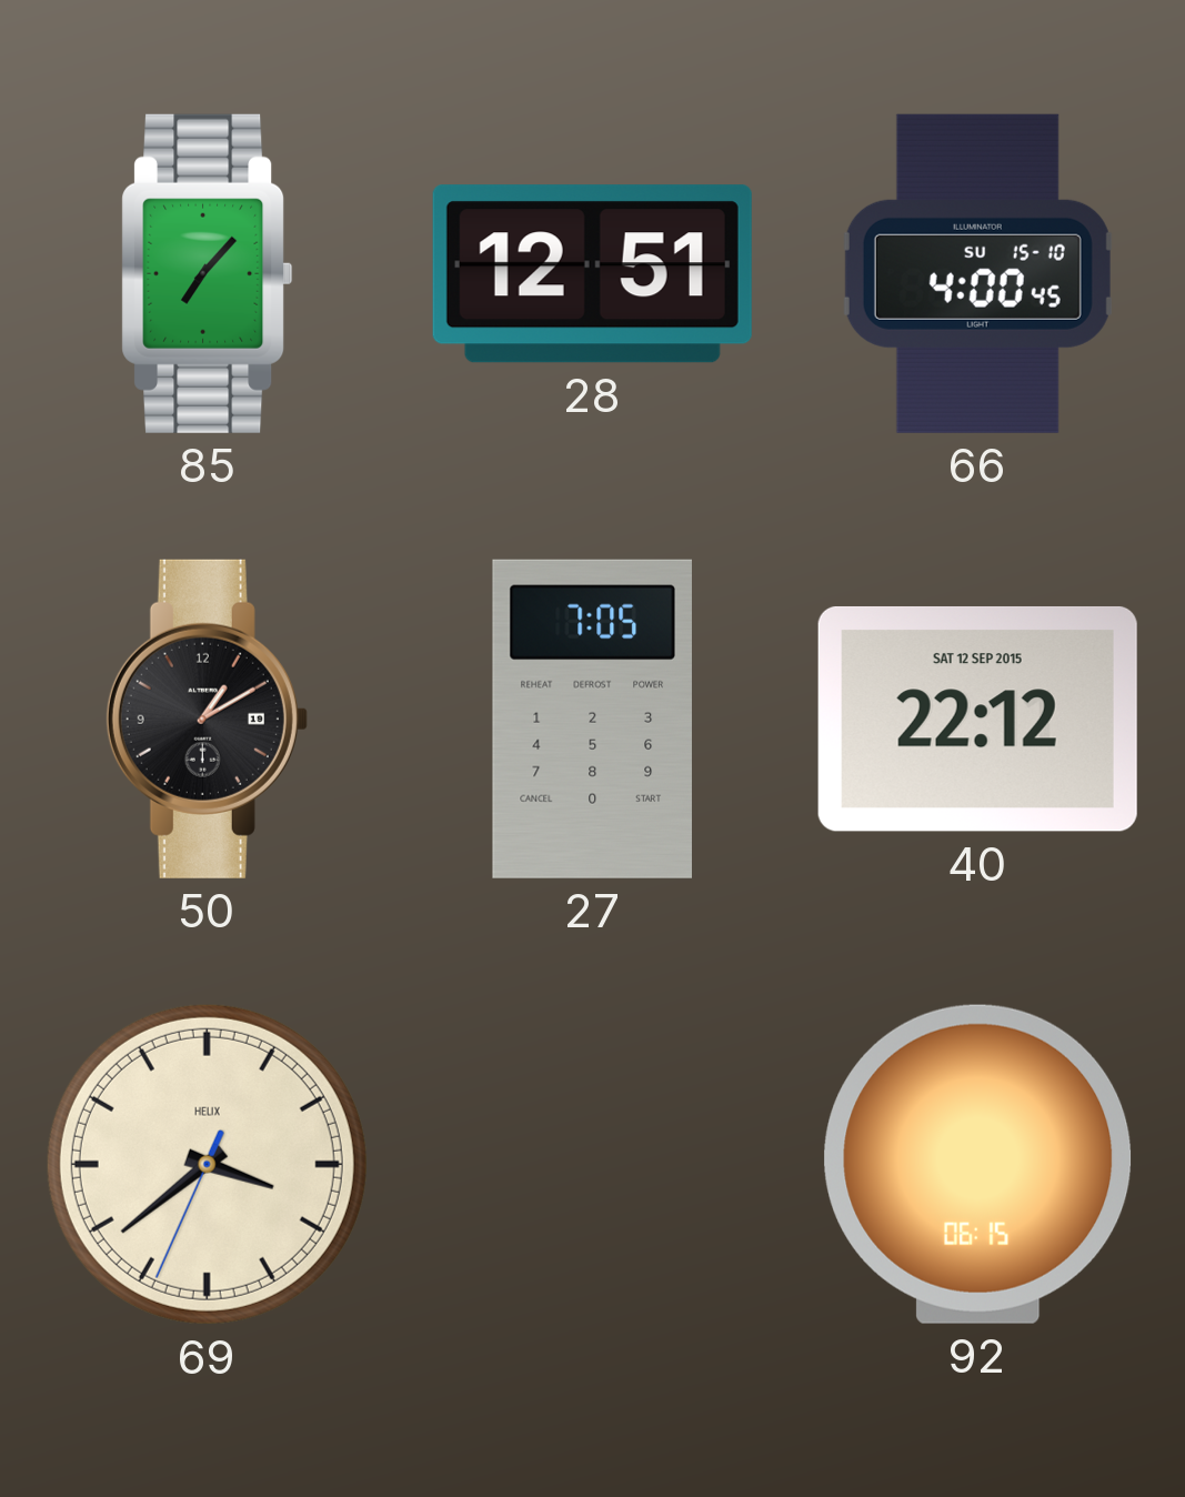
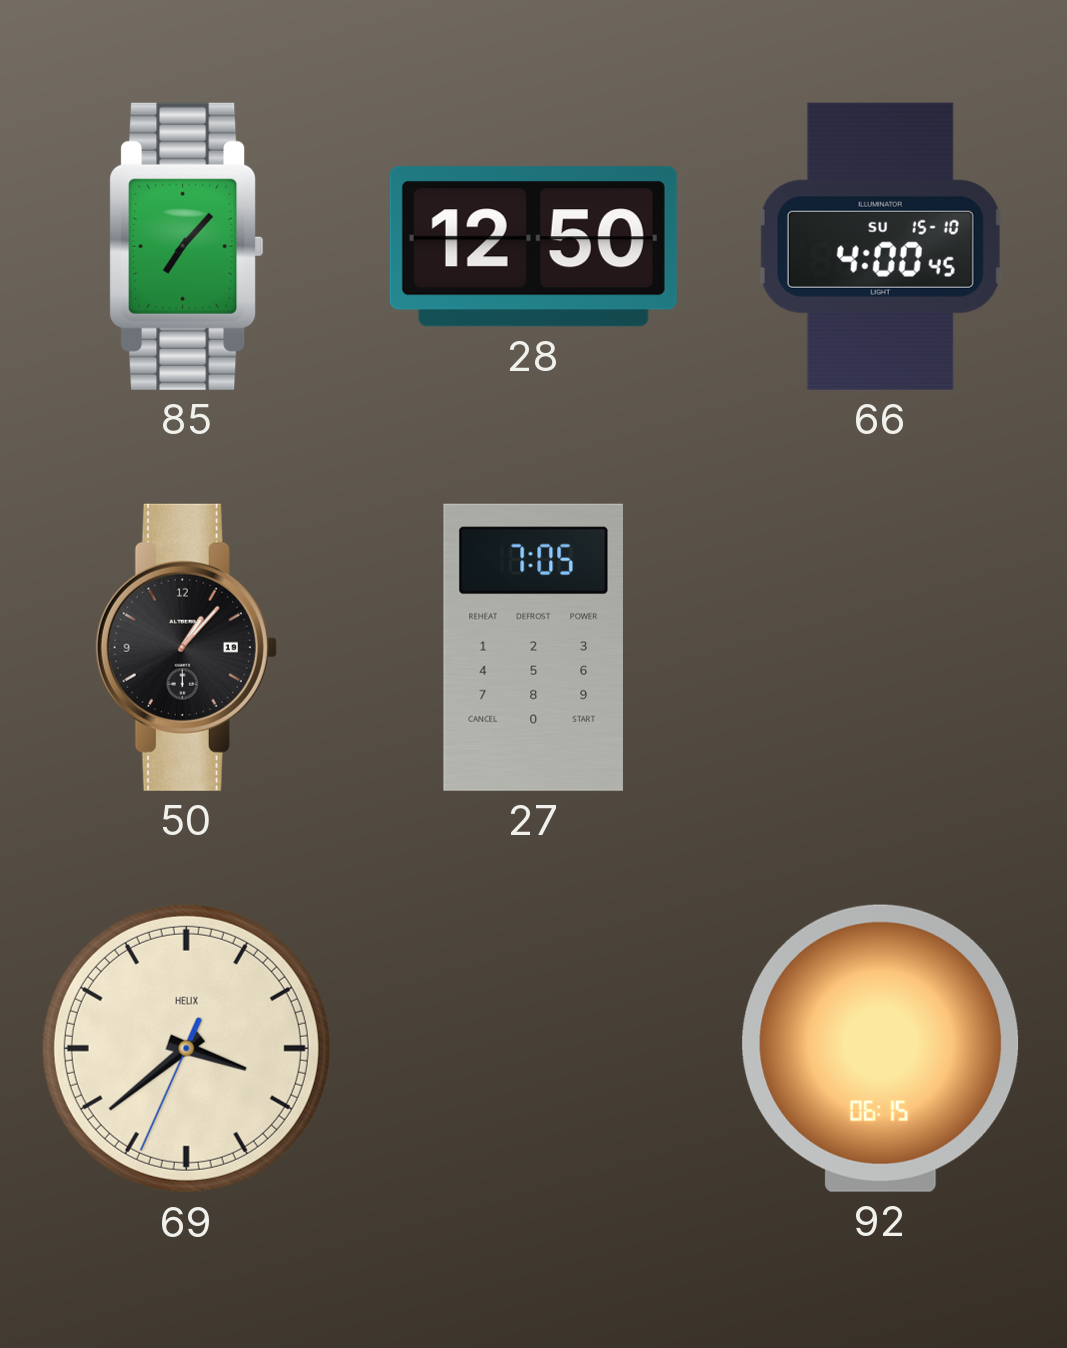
28: 12:51 -> 12:50
50: 1:10 -> 1:07
40: 22:12 -> none
